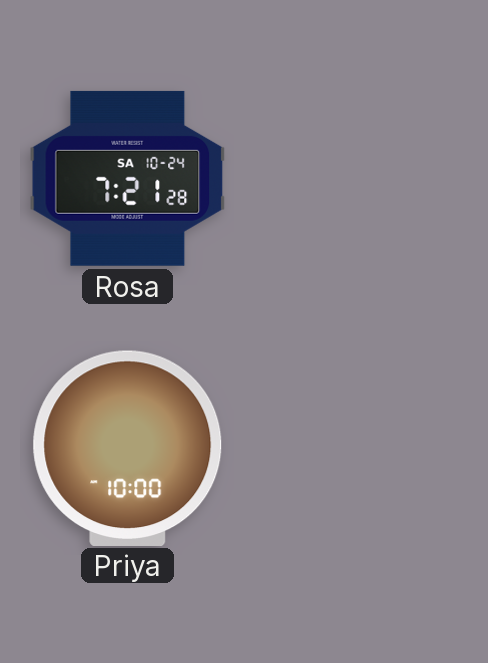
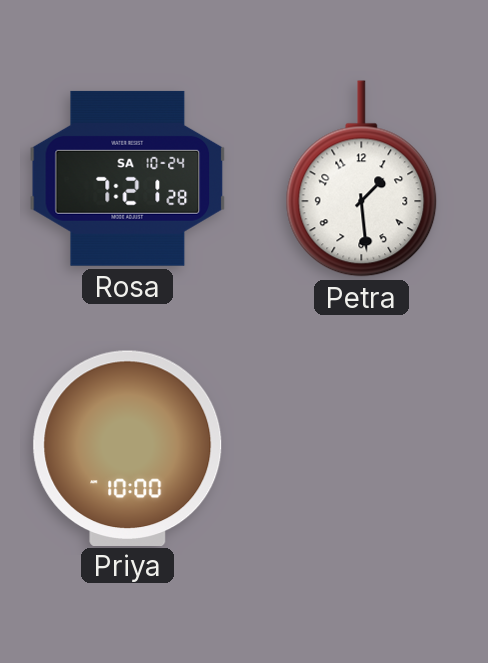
Petra: none -> 1:29
